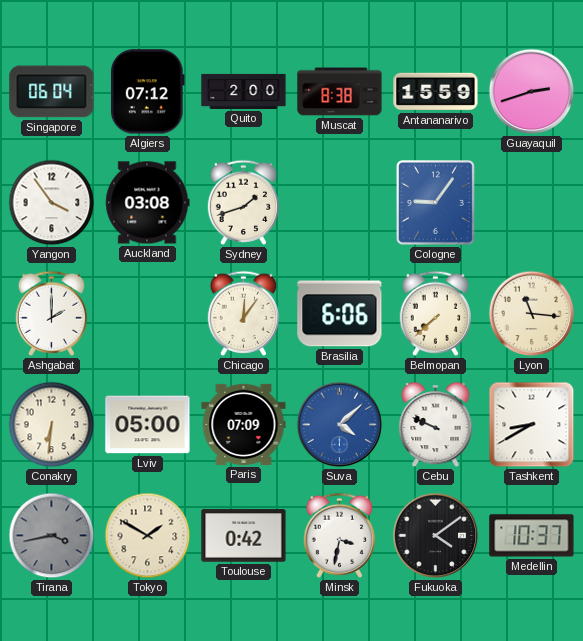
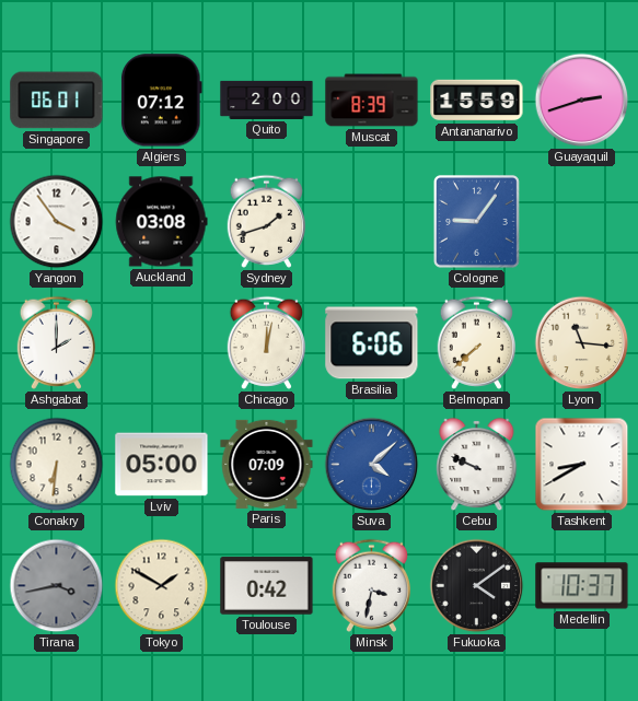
Singapore: 06:04 -> 06:01
Muscat: 8:38 -> 8:39
Chicago: 12:06 -> 12:02
